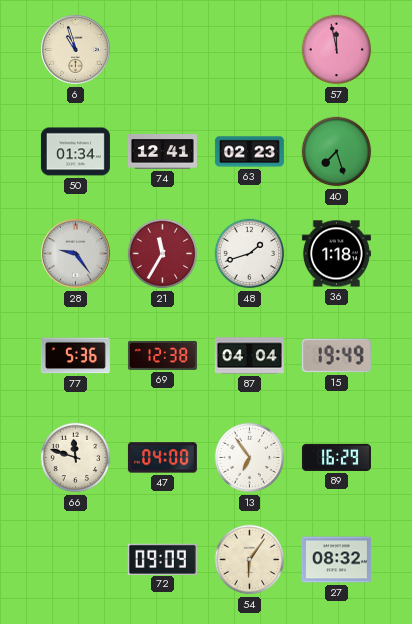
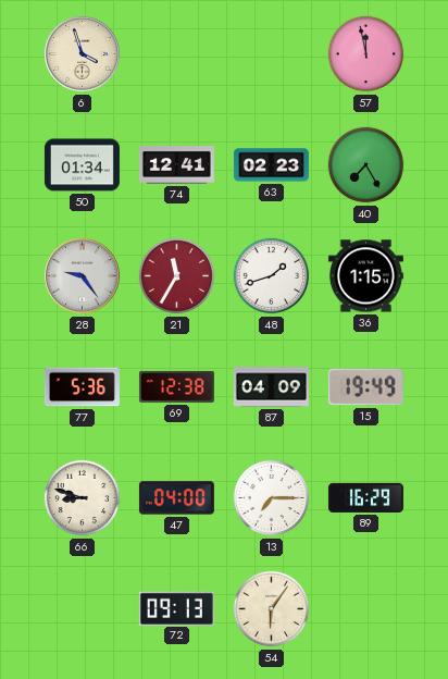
6: 10:57 -> 3:57
40: 7:27 -> 7:25
36: 1:18 -> 1:15
87: 04:04 -> 04:09
66: 11:48 -> 8:48
13: 6:54 -> 7:15
72: 09:09 -> 09:13
27: 08:32 -> none
